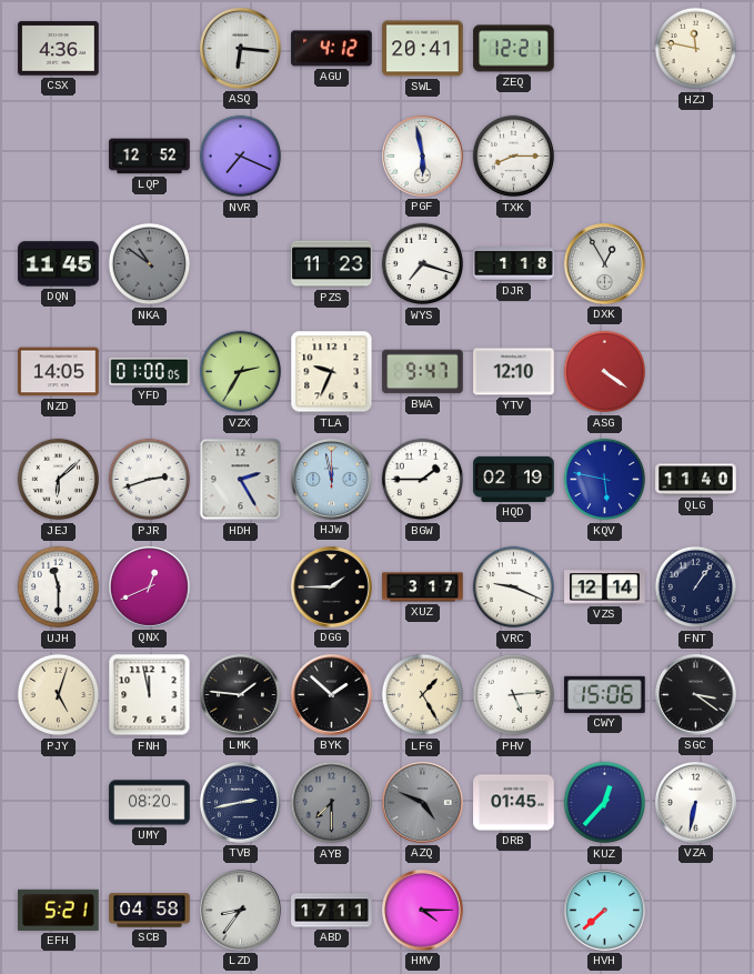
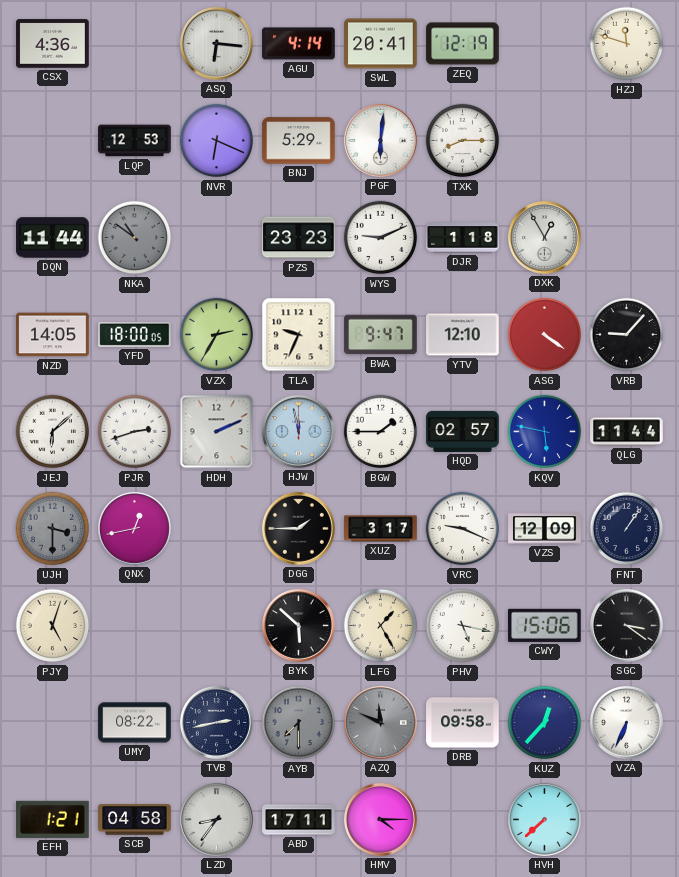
AGU: 4:12 -> 4:14
ZEQ: 12:21 -> 12:19
HZJ: 11:47 -> 11:48
LQP: 12:52 -> 12:53
NVR: 7:19 -> 6:19
BNJ: none -> 5:29
PGF: 5:58 -> 6:01
DQN: 11:45 -> 11:44
PZS: 11:23 -> 23:23
WYS: 7:18 -> 9:11
YFD: 01:00 -> 18:00
VRB: none -> 9:07
HDH: 2:25 -> 2:11
HQD: 02:19 -> 02:57
QLG: 11:40 -> 11:44
UJH: 11:30 -> 3:30
UJH dial: white -> grey
QNX: 12:41 -> 12:43
VZS: 12:14 -> 12:09
FNH: 11:58 -> none
LMK: 1:46 -> none
BYK: 1:52 -> 5:52
PHV: 5:14 -> 5:17
UMY: 08:20 -> 08:22
AZQ: 4:49 -> 11:49
DRB: 01:45 -> 09:58
VZA: 6:32 -> 6:34
EFH: 5:21 -> 1:21
